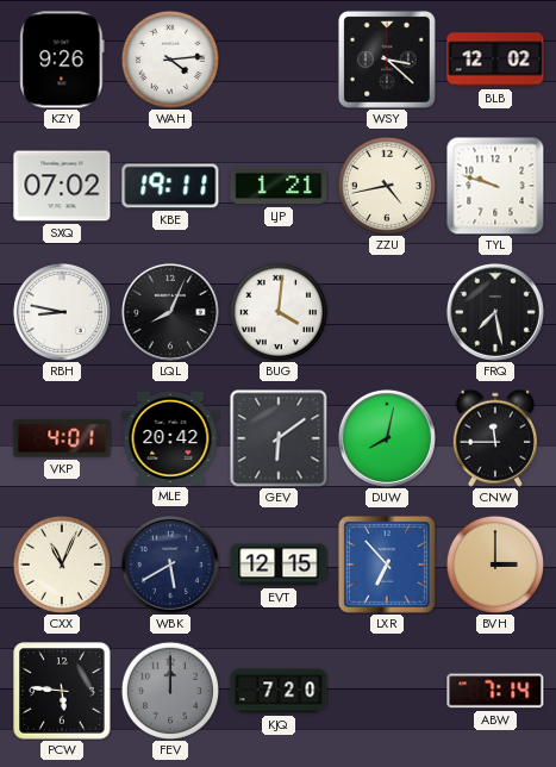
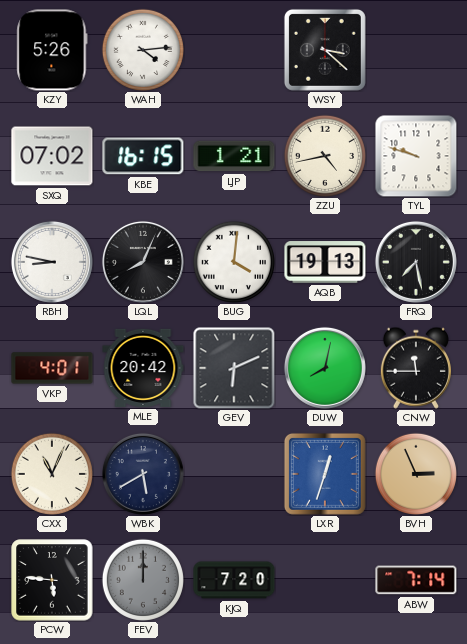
KZY: 9:26 -> 5:26
BLB: 12:02 -> none
KBE: 19:11 -> 16:15
AQB: none -> 19:13
GEV: 6:09 -> 6:11
EVT: 12:15 -> none
LXR: 6:53 -> 12:33
BVH: 3:00 -> 2:56
